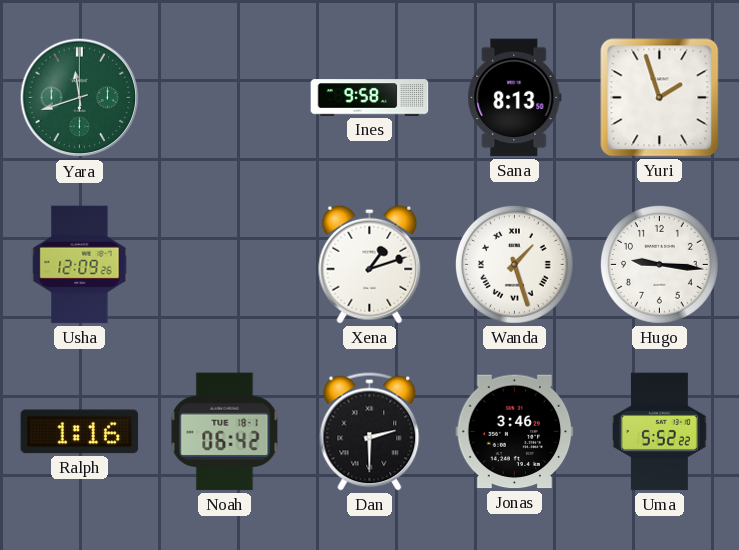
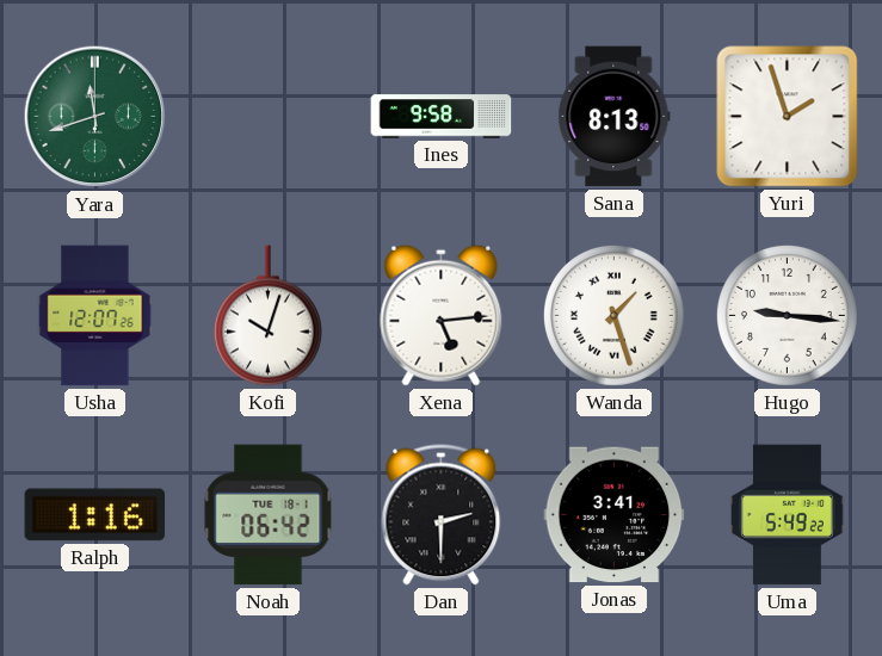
Usha: 12:09 -> 12:07
Kofi: none -> 10:03
Xena: 1:12 -> 5:14
Jonas: 3:46 -> 3:41
Uma: 5:52 -> 5:49
